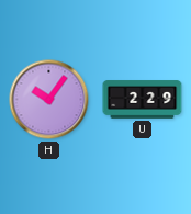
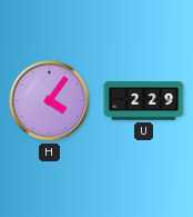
H: 10:06 -> 4:06
